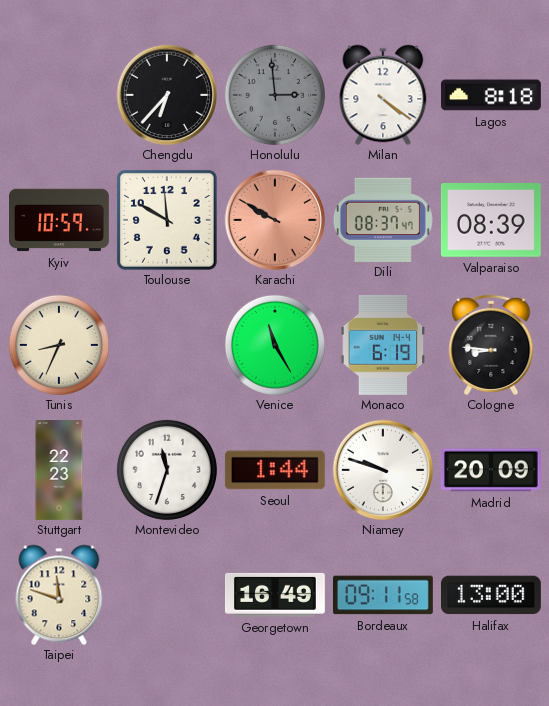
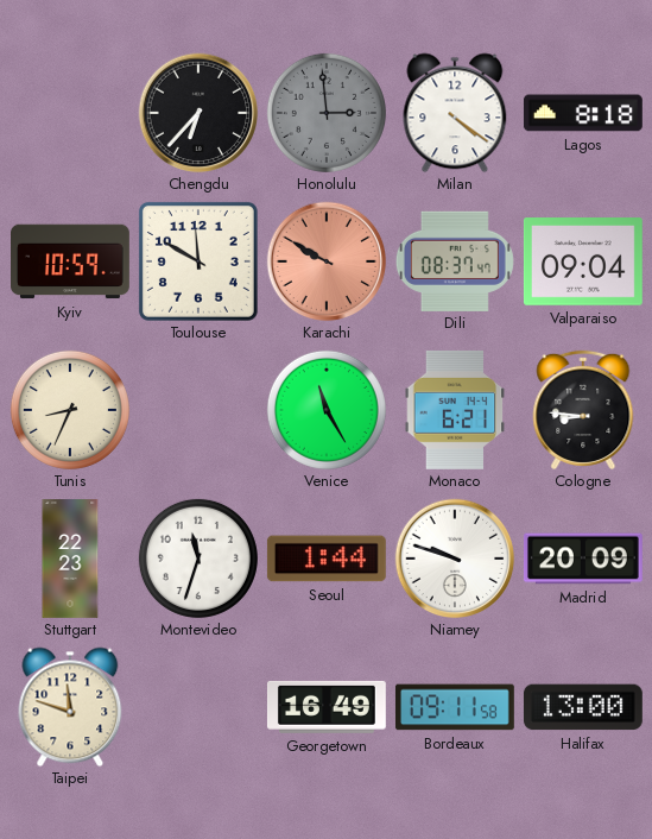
Valparaiso: 08:39 -> 09:04
Monaco: 6:19 -> 6:21
